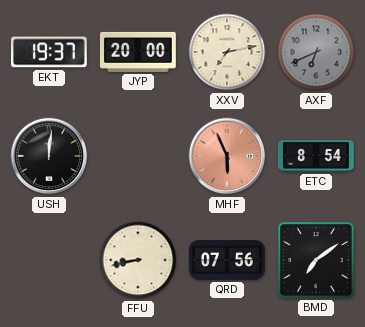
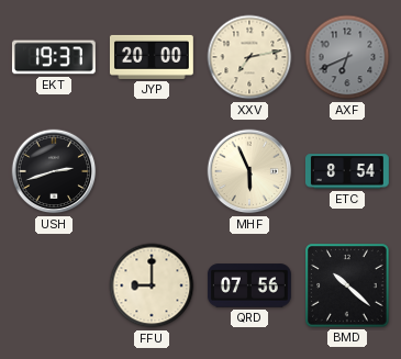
USH: 12:01 -> 2:42
MHF dial: salmon -> cream
FFU: 8:43 -> 9:00
BMD: 7:09 -> 10:22
